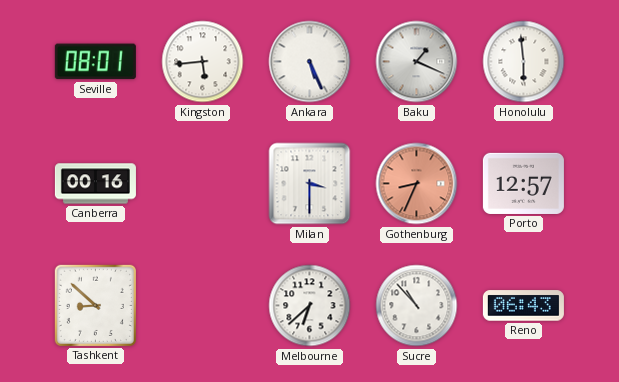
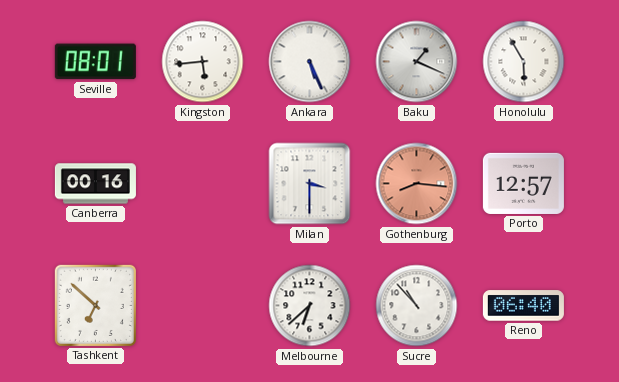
Honolulu: 5:59 -> 5:55
Gothenburg: 8:34 -> 8:16
Tashkent: 8:52 -> 6:52
Reno: 06:43 -> 06:40
